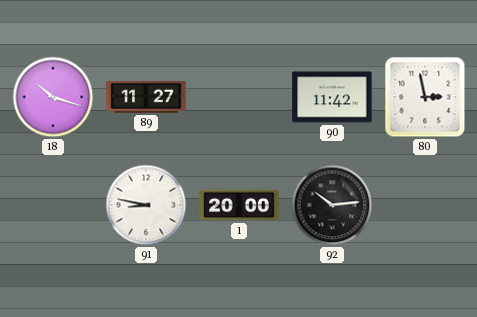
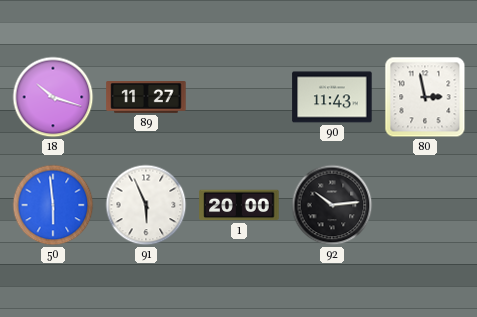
90: 11:42 -> 11:43
50: none -> 5:59
91: 8:47 -> 5:56
